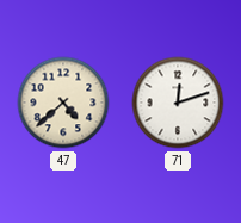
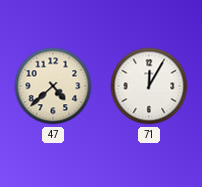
71: 12:12 -> 12:05
